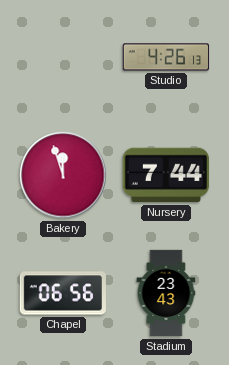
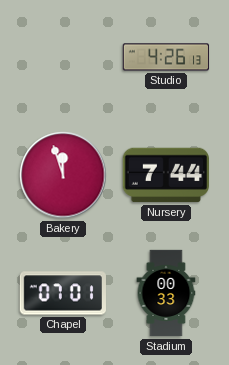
Chapel: 06:56 -> 07:01
Stadium: 23:43 -> 00:33
